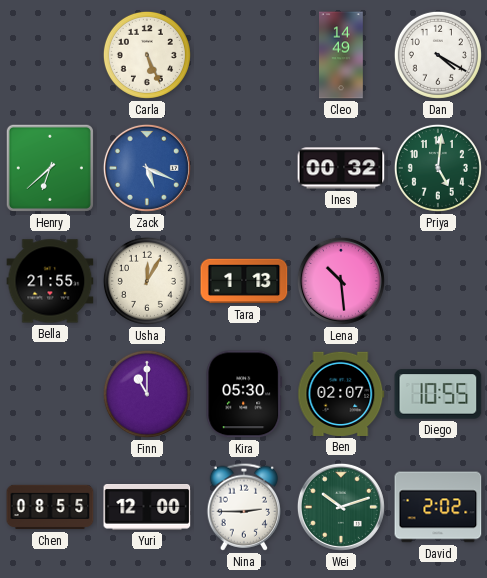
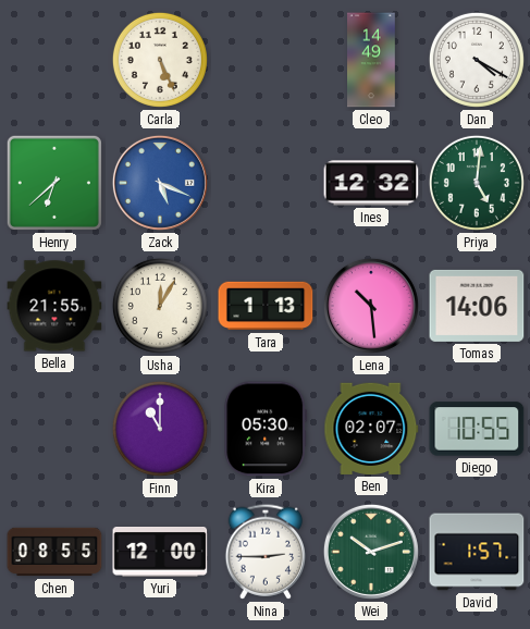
Ines: 00:32 -> 12:32
Tomas: none -> 14:06
David: 2:02 -> 1:57
